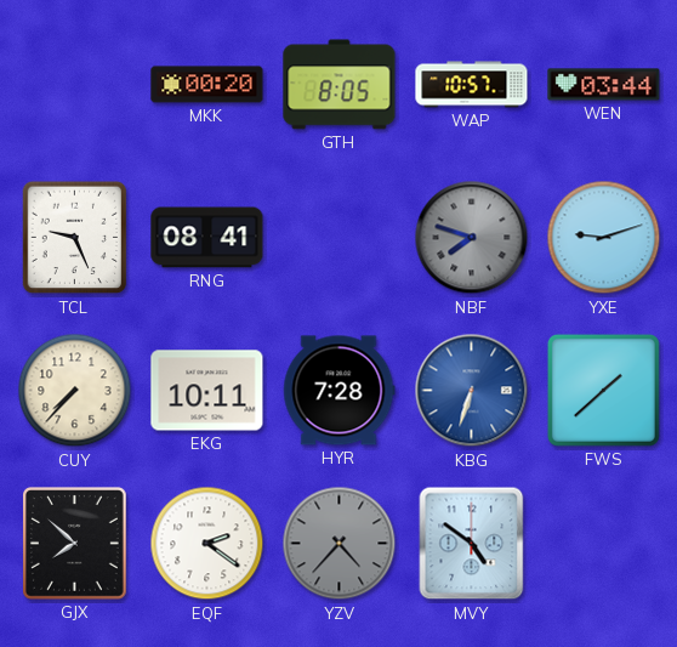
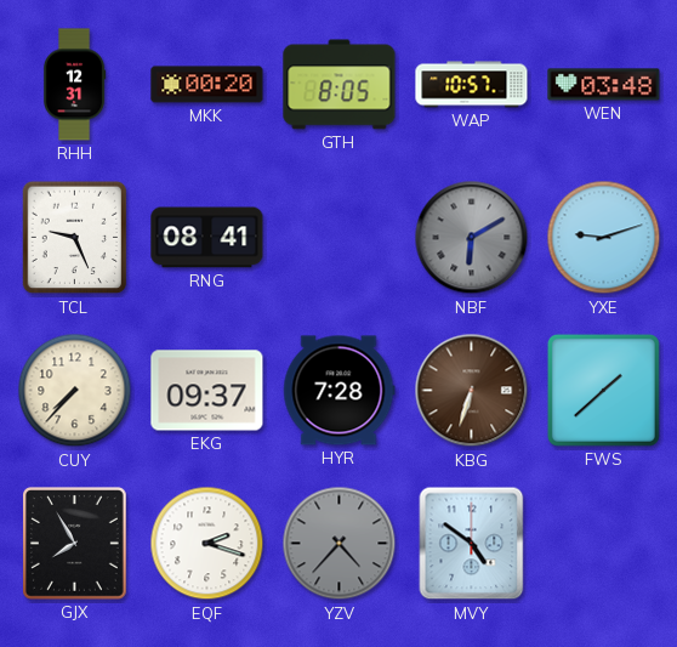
RHH: none -> 12:31
WEN: 03:44 -> 03:48
NBF: 7:48 -> 6:10
EKG: 10:11 -> 09:37
KBG dial: blue -> brown
GJX: 7:52 -> 7:55
EQF: 2:21 -> 2:18
